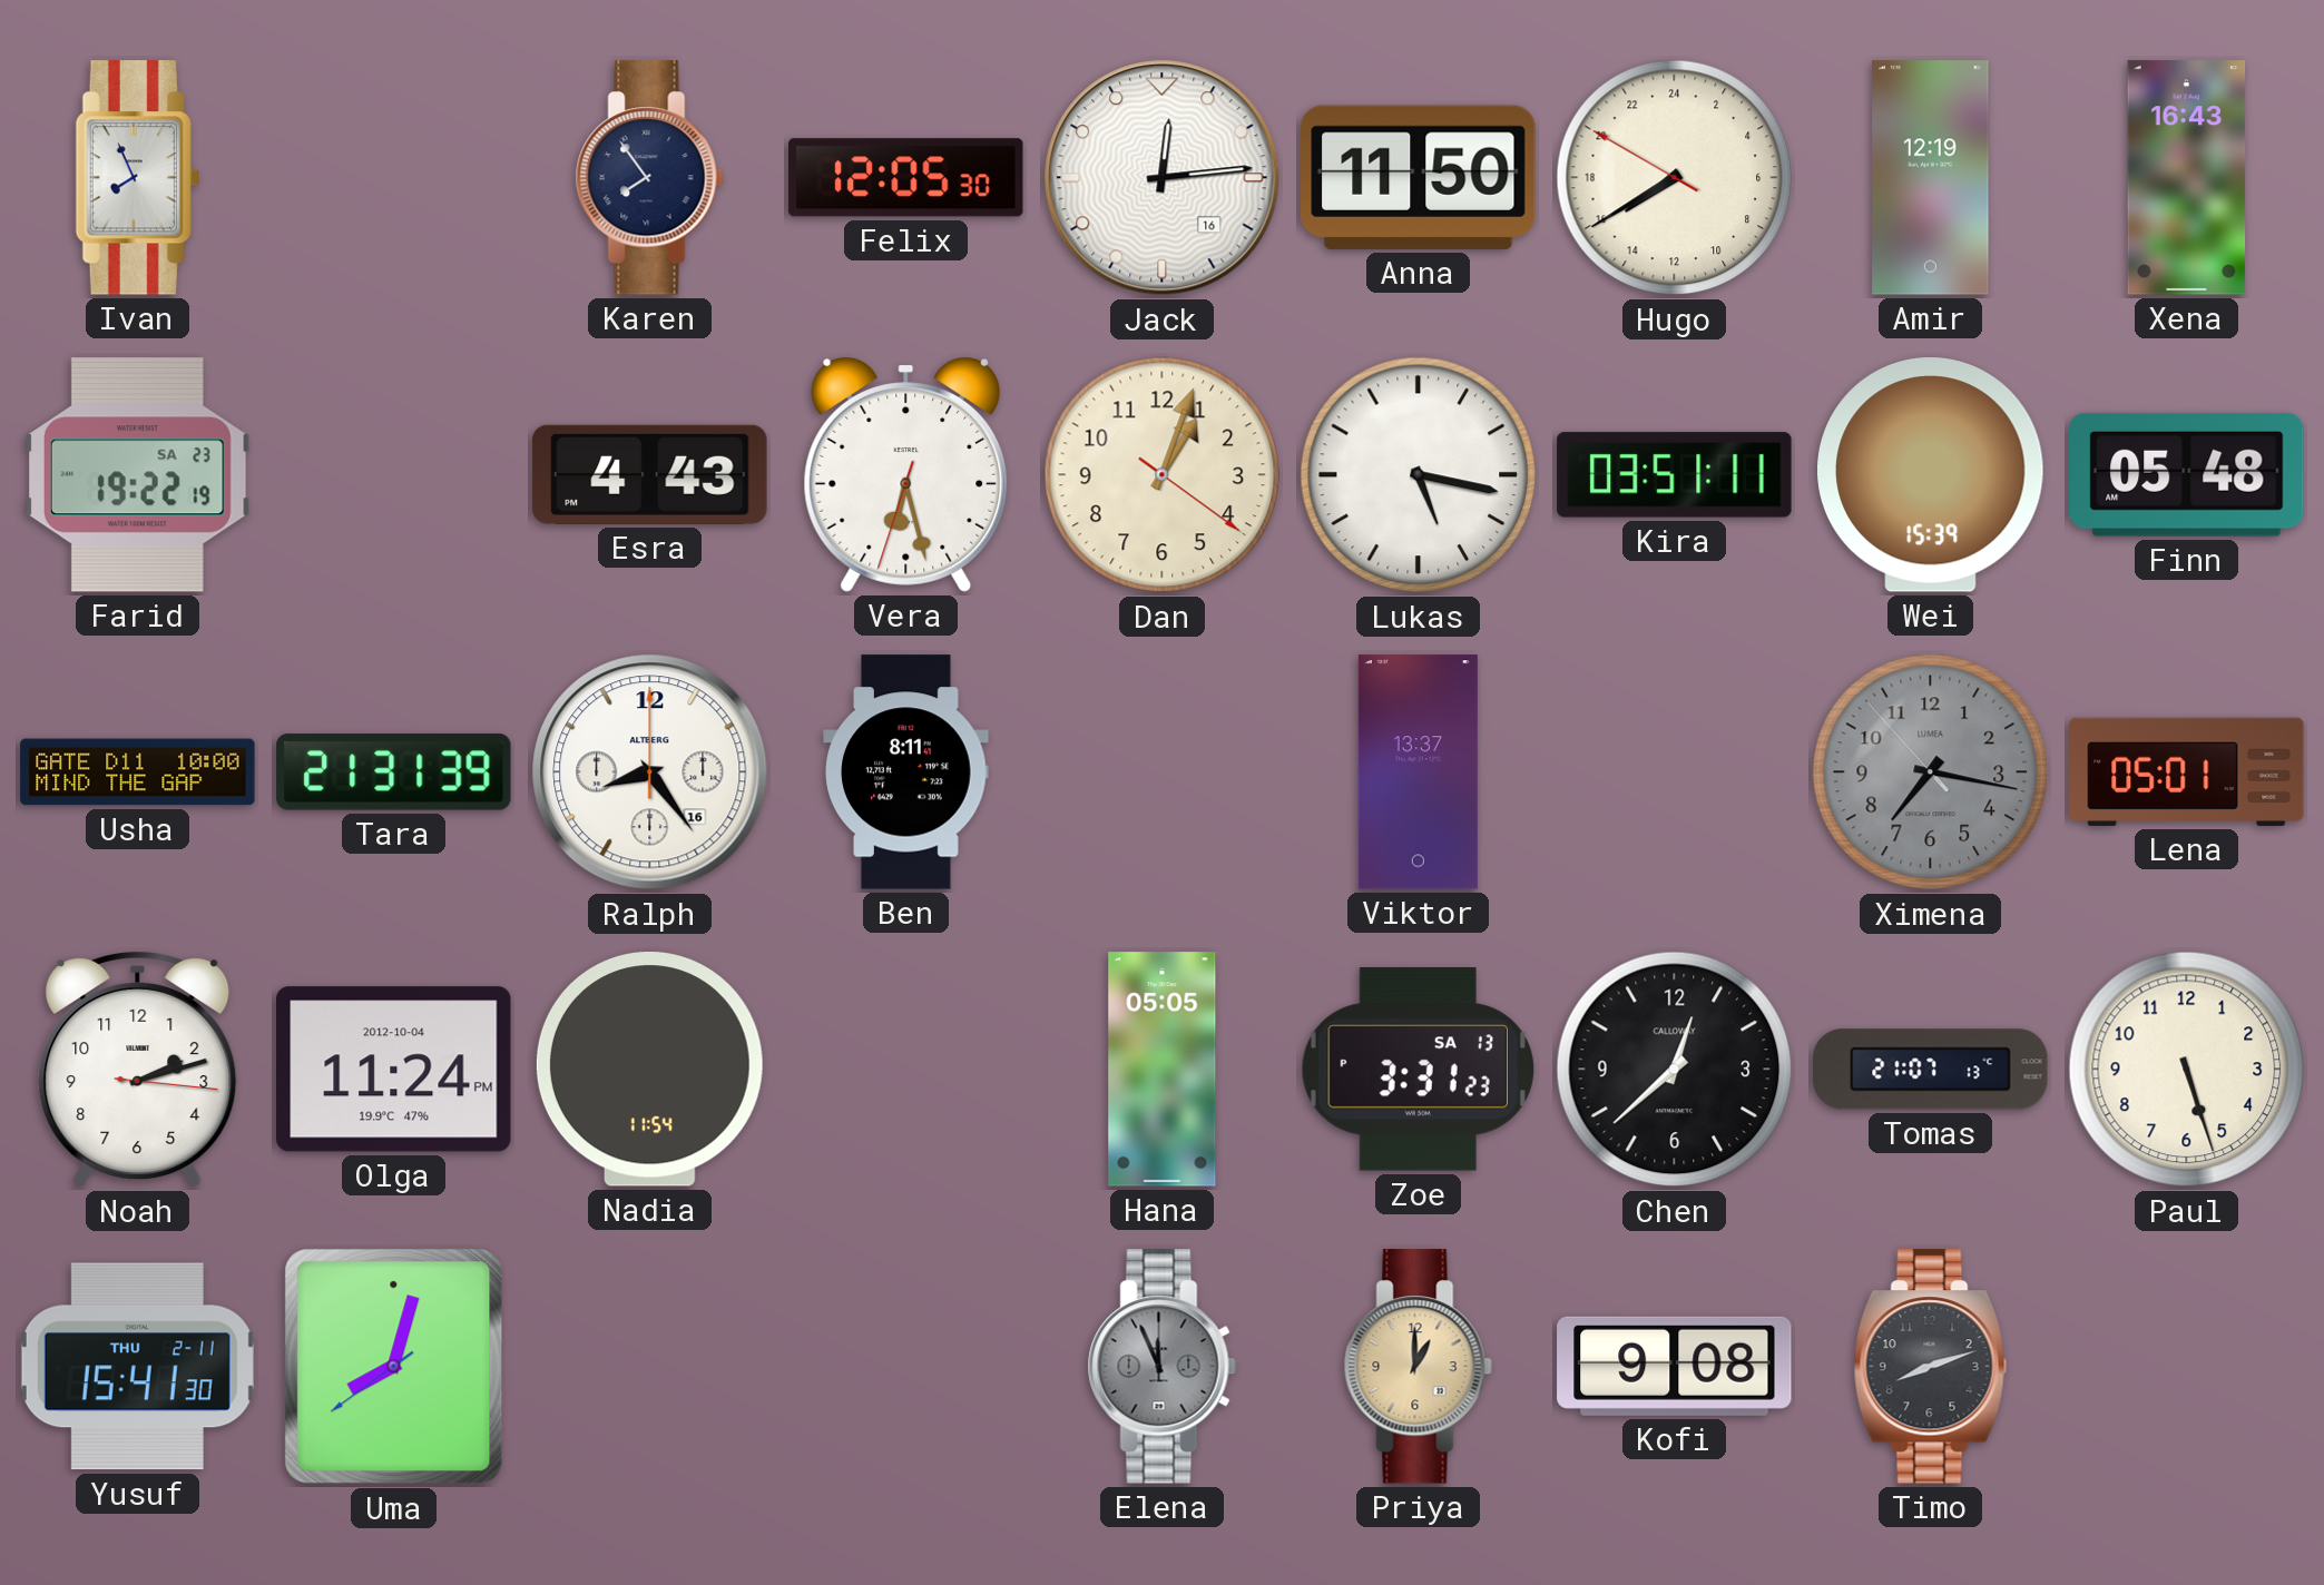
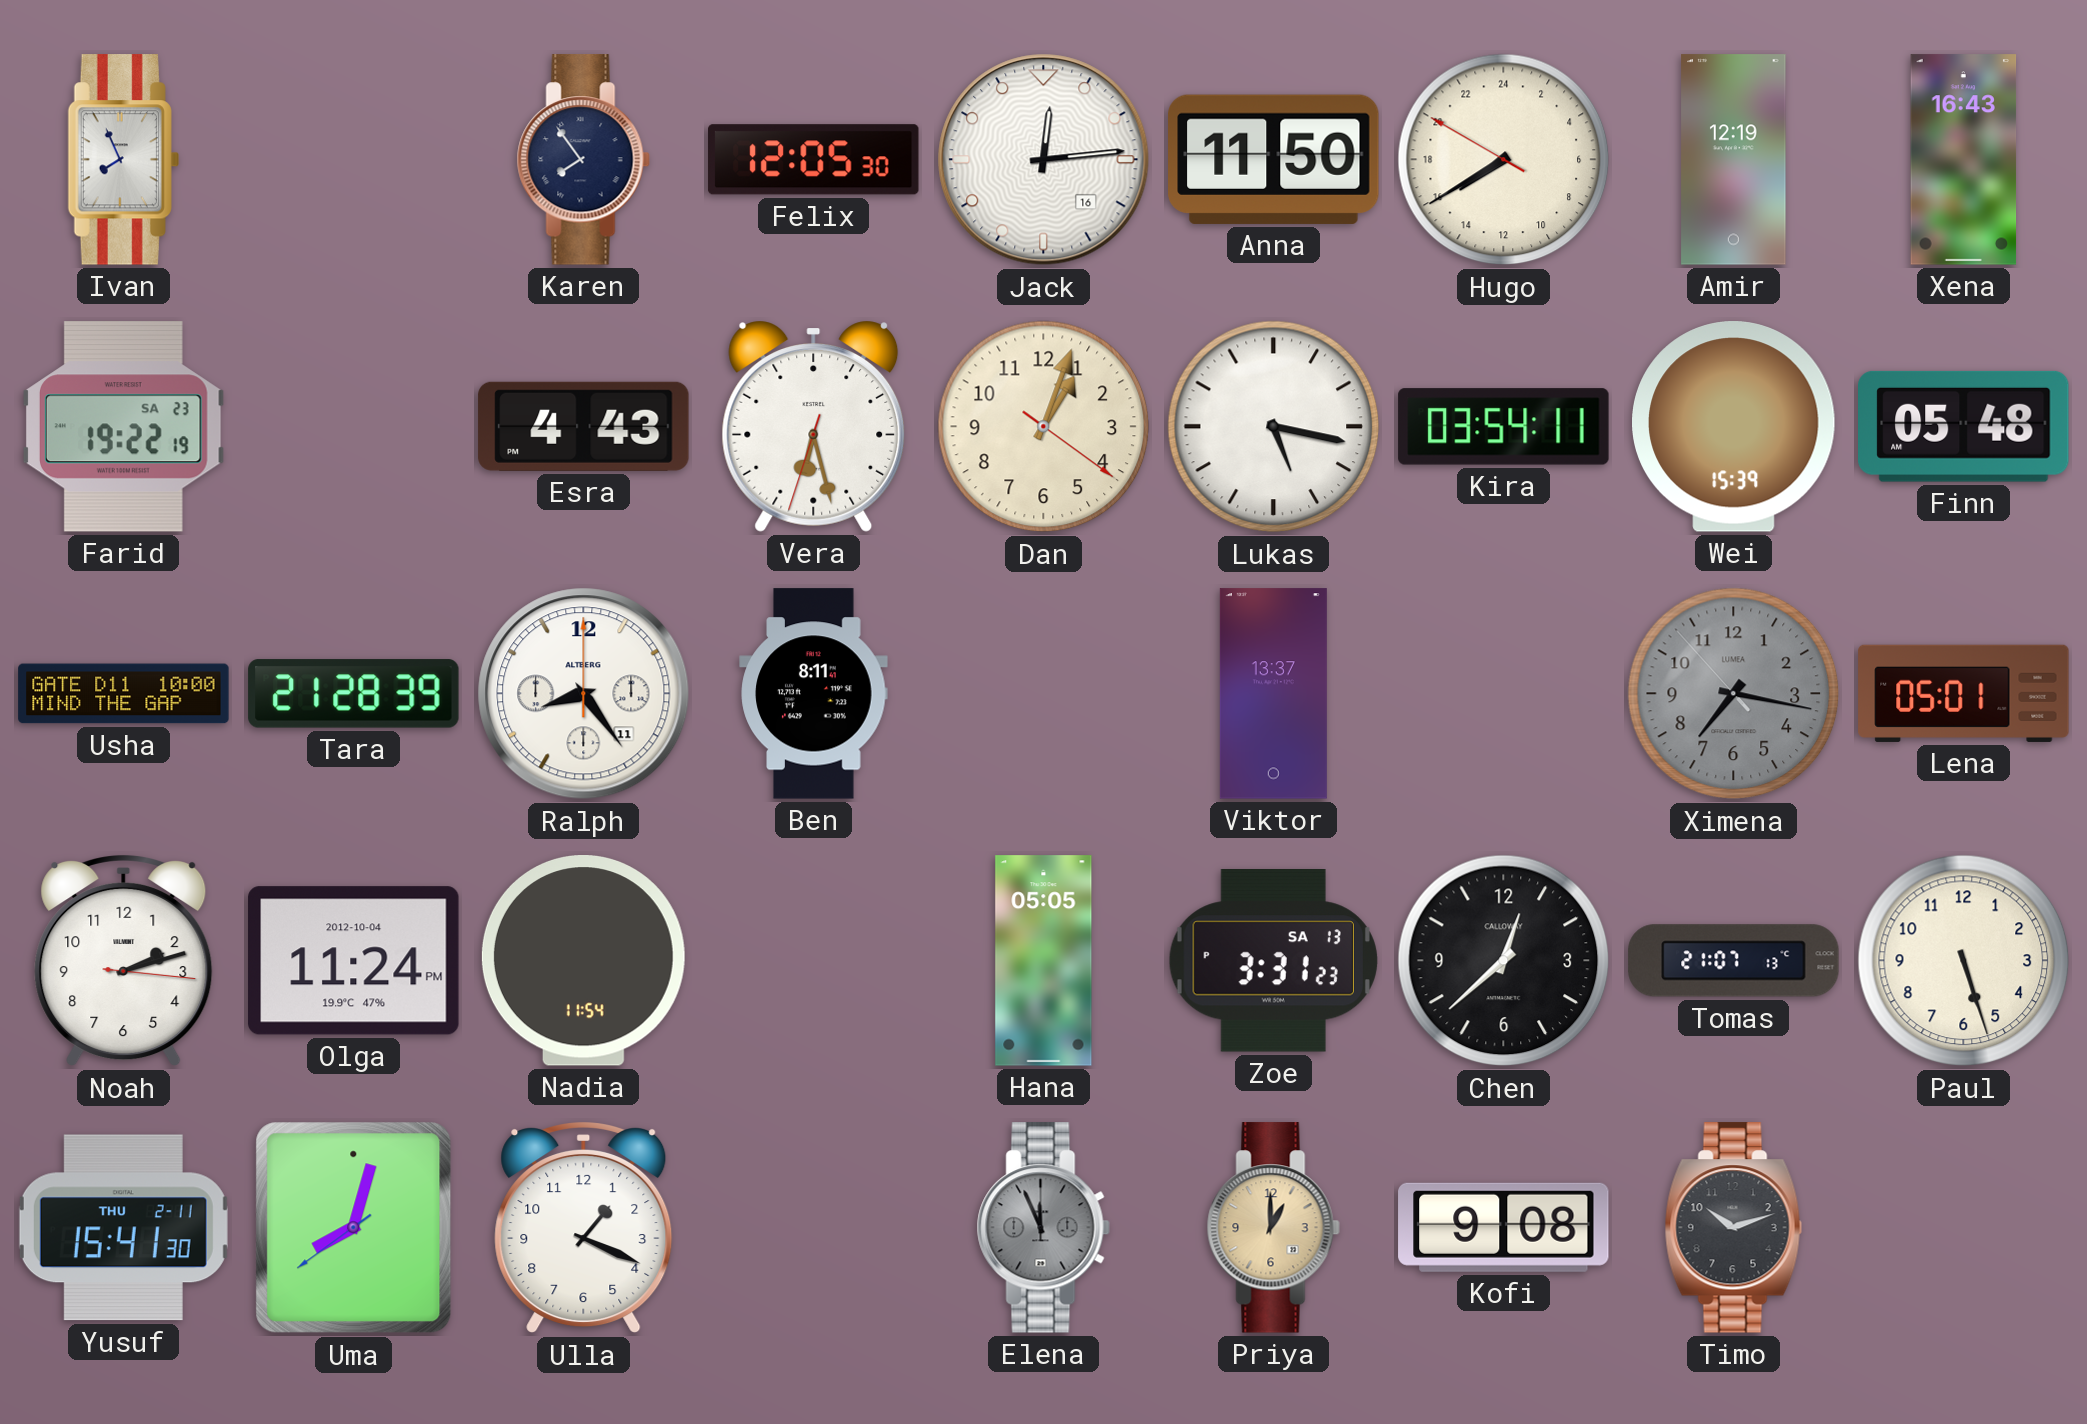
Kira: 03:51 -> 03:54
Tara: 21:31 -> 21:28
Ralph date: 16 -> 11
Ulla: none -> 1:19
Timo: 8:12 -> 10:12
